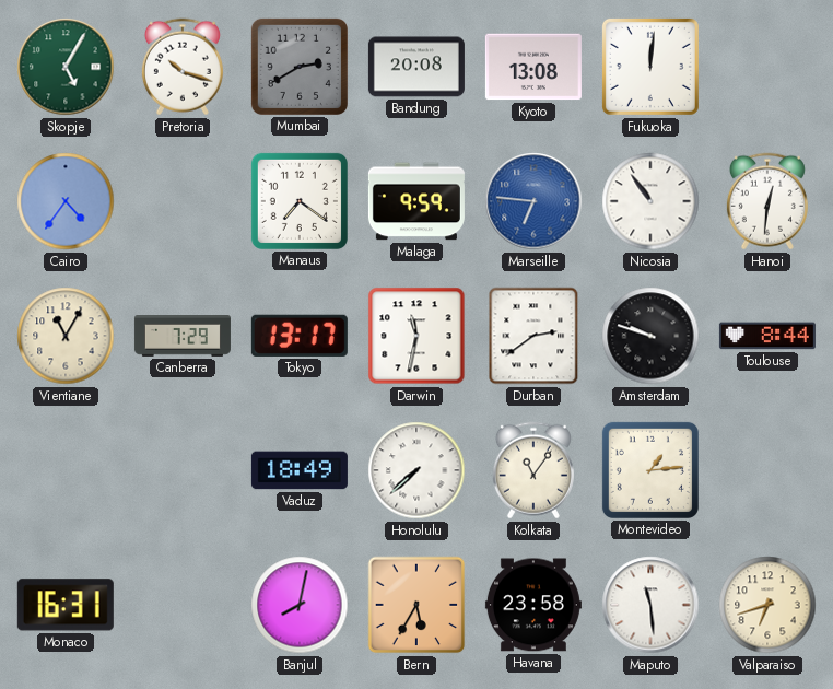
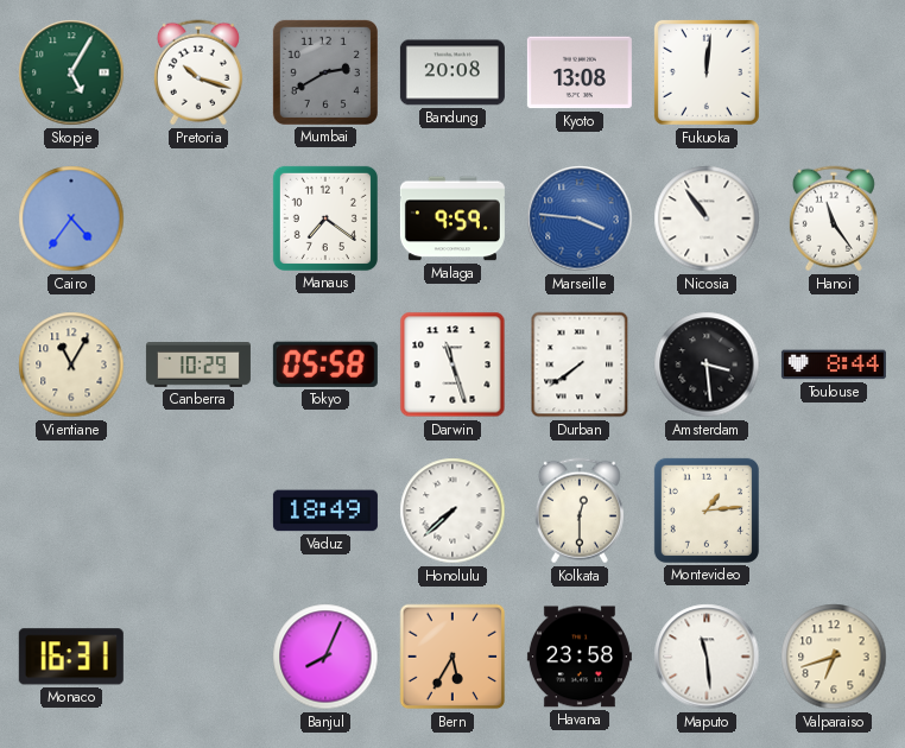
Marseille: 6:46 -> 3:46
Hanoi: 12:31 -> 11:24
Canberra: 7:29 -> 10:29
Tokyo: 13:17 -> 05:58
Darwin: 11:32 -> 11:27
Durban: 2:39 -> 7:39
Amsterdam: 9:48 -> 3:29
Kolkata: 11:06 -> 12:30
Banjul: 8:02 -> 8:04
